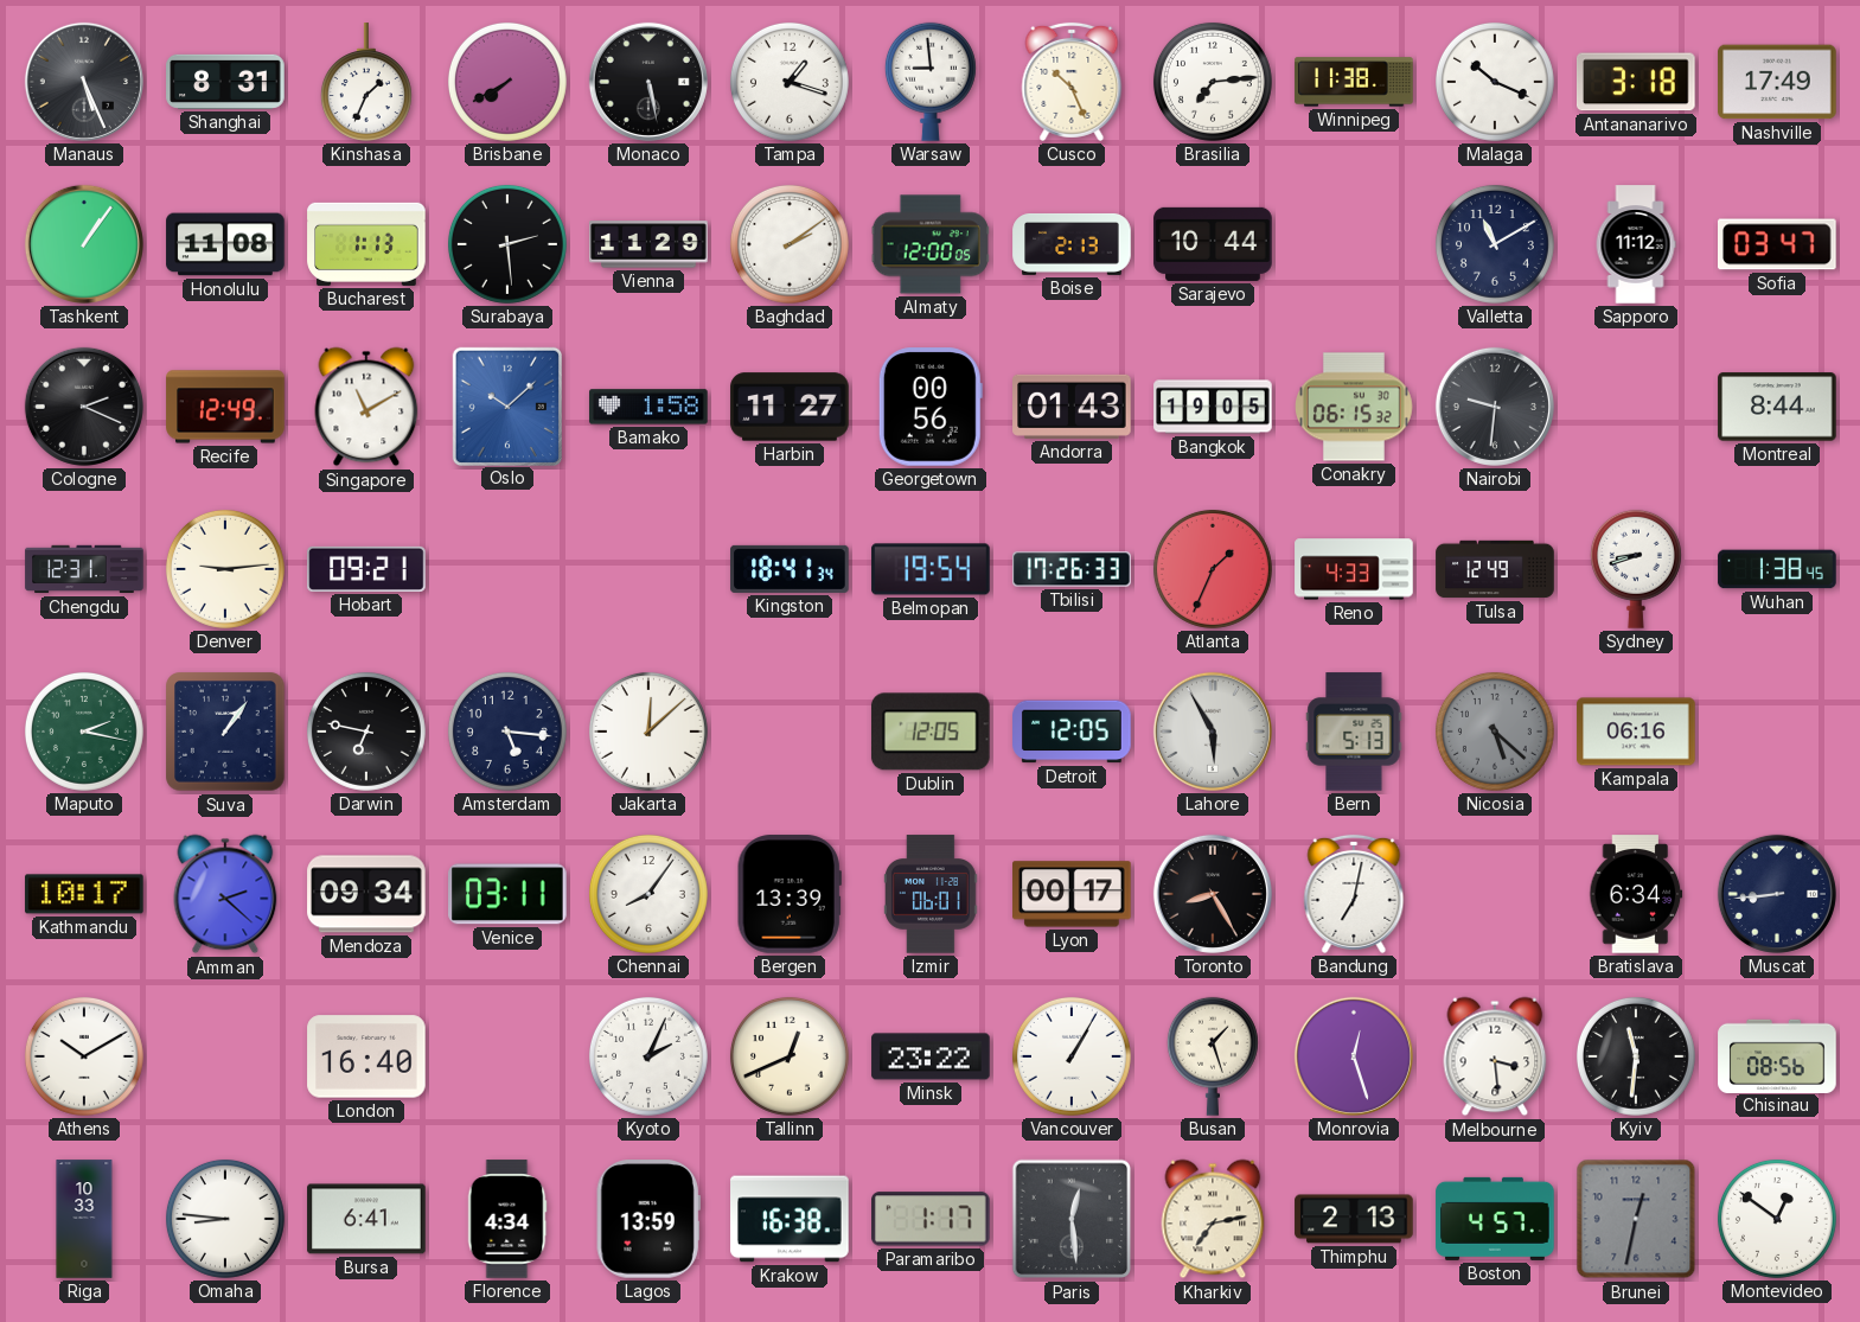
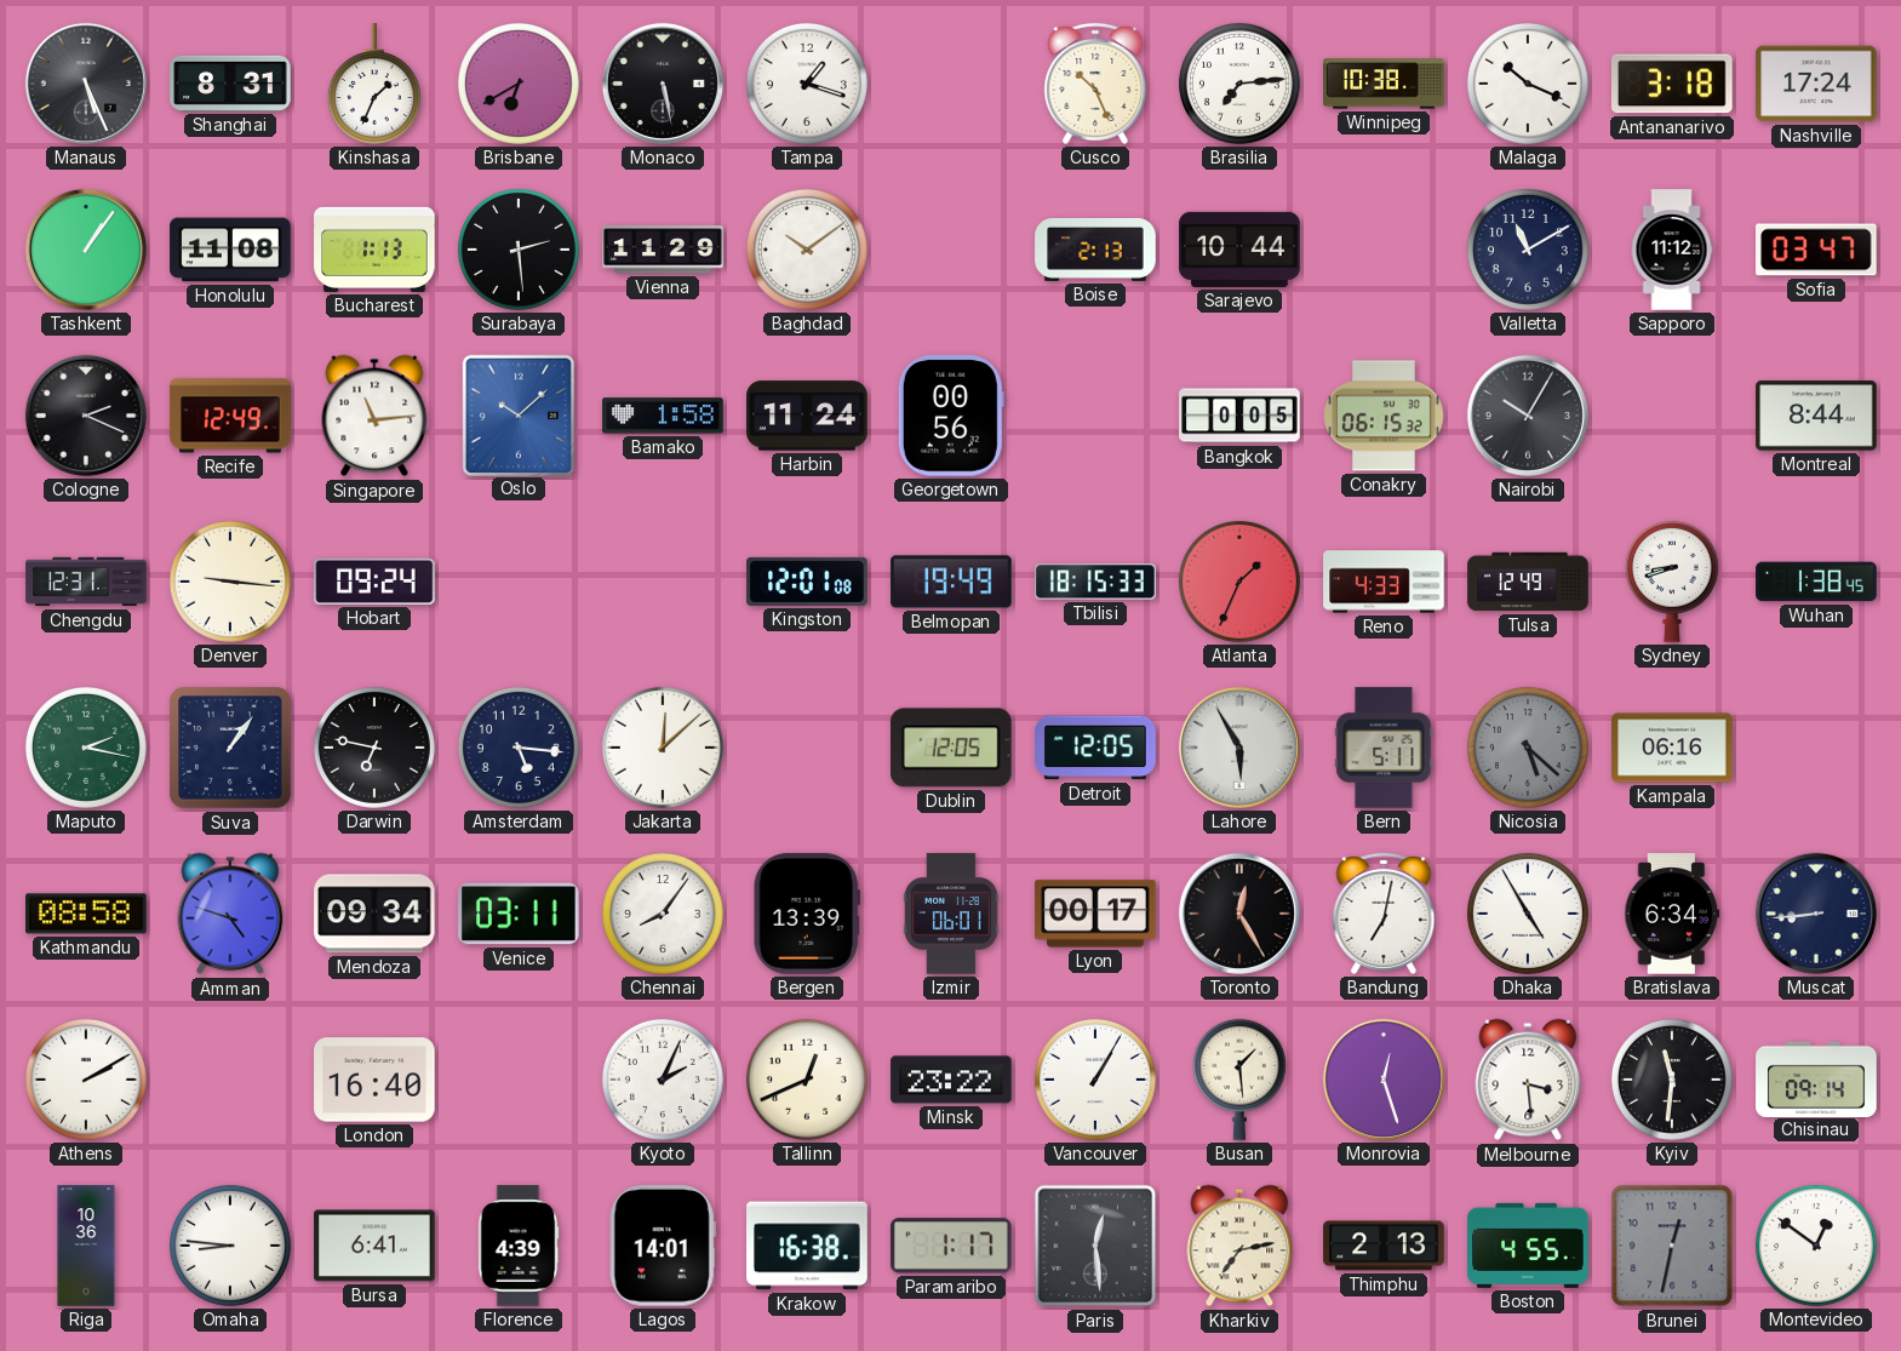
Brisbane: 7:40 -> 6:40
Warsaw: 8:59 -> none
Winnipeg: 11:38 -> 10:38
Nashville: 17:49 -> 17:24
Baghdad: 2:09 -> 10:09
Almaty: 12:00 -> none
Singapore: 11:10 -> 11:14
Harbin: 11:27 -> 11:24
Andorra: 01:43 -> none
Bangkok: 19:05 -> 0:05
Nairobi: 9:31 -> 10:05
Denver: 9:14 -> 9:16
Hobart: 09:21 -> 09:24
Kingston: 18:41 -> 12:01
Belmopan: 19:54 -> 19:49
Tbilisi: 17:26 -> 18:15
Bern: 5:13 -> 5:11
Kathmandu: 10:17 -> 08:58
Amman: 2:22 -> 4:48
Toronto: 8:25 -> 12:25
Dhaka: none -> 4:55
Athens: 10:10 -> 2:10
Busan: 1:27 -> 1:29
Chisinau: 08:56 -> 09:14
Riga: 10:33 -> 10:36
Florence: 4:34 -> 4:39
Lagos: 13:59 -> 14:01
Boston: 4:57 -> 4:55
